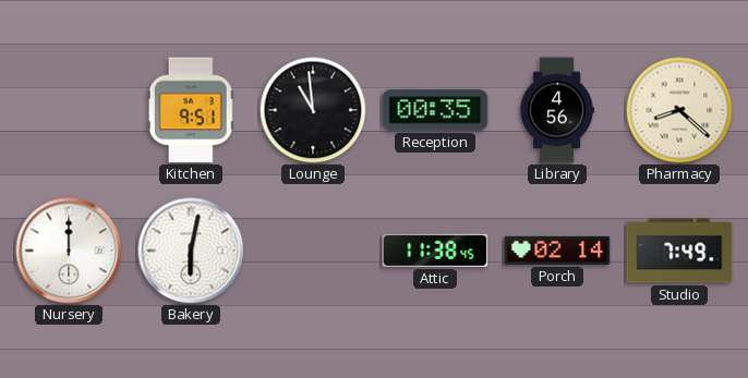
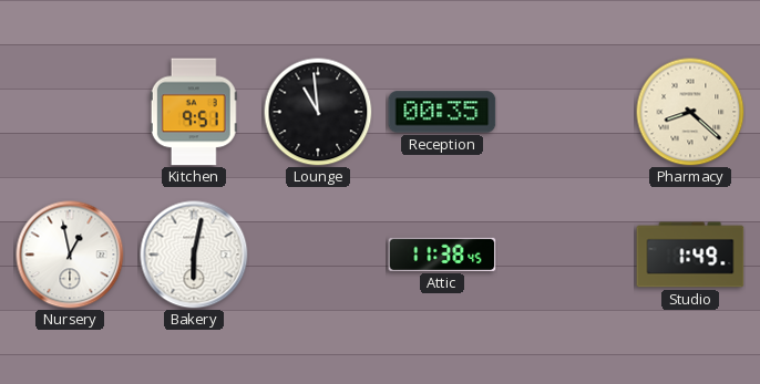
Library: 4:56 -> none
Nursery: 12:00 -> 12:58
Porch: 02:14 -> none
Studio: 7:49 -> 1:49
